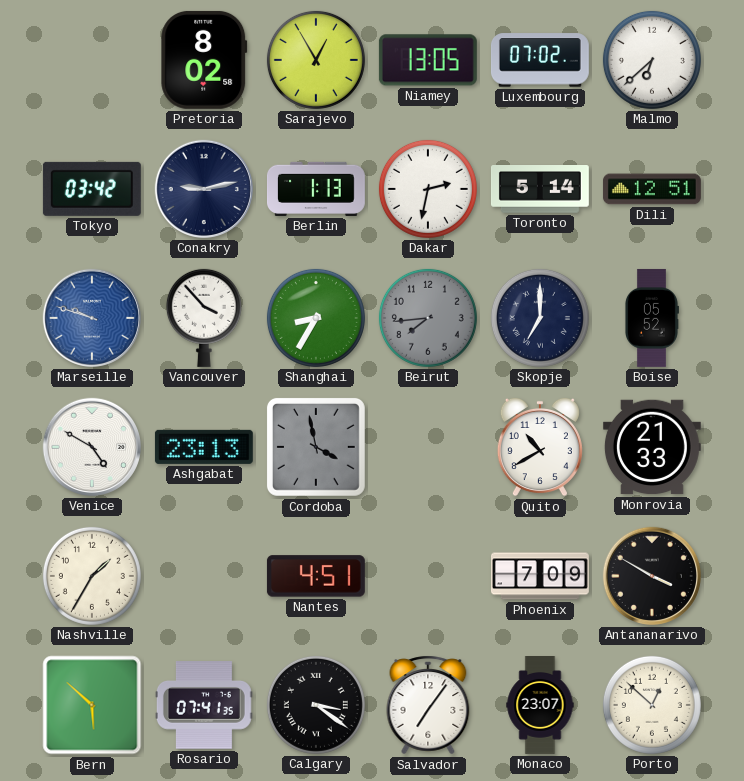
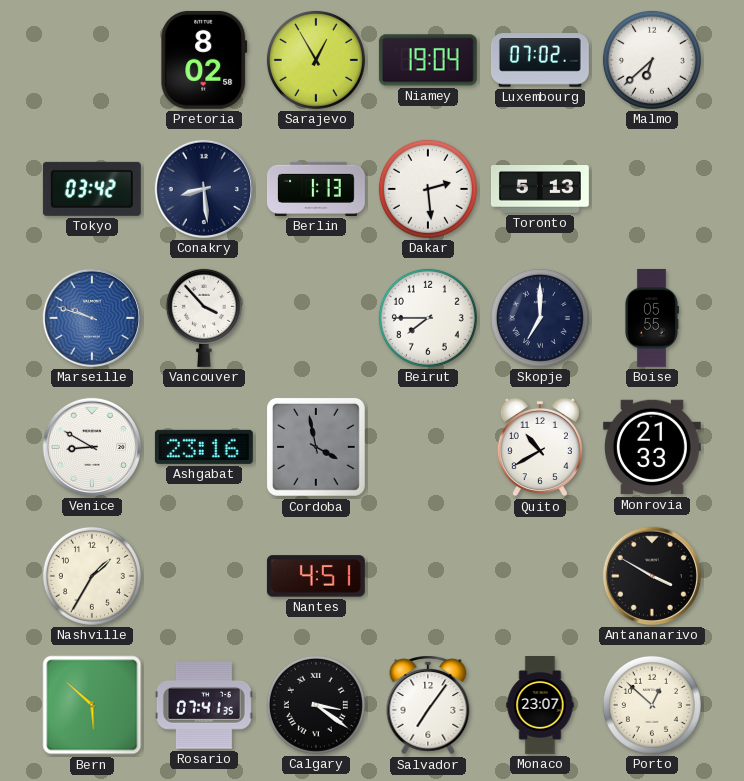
Niamey: 13:05 -> 19:04
Conakry: 9:13 -> 8:29
Dakar: 2:32 -> 2:29
Toronto: 5:14 -> 5:13
Dili: 12:51 -> none
Shanghai: 8:35 -> none
Beirut: 7:44 -> 7:45
Beirut dial: grey -> white
Boise: 05:52 -> 05:55
Venice: 4:50 -> 8:50
Ashgabat: 23:13 -> 23:16
Phoenix: 7:09 -> none
